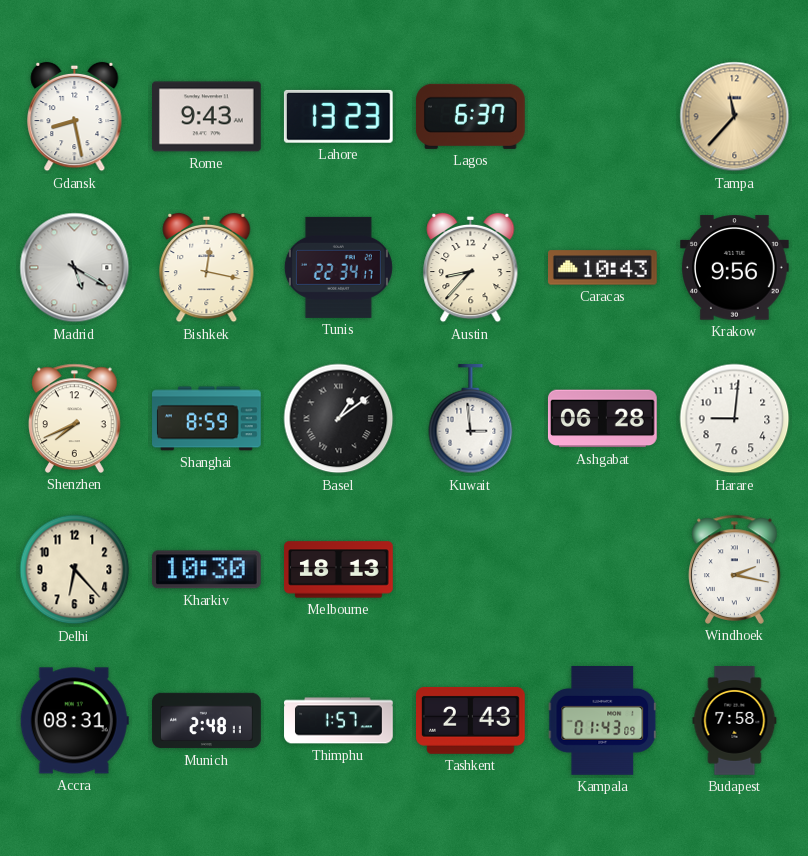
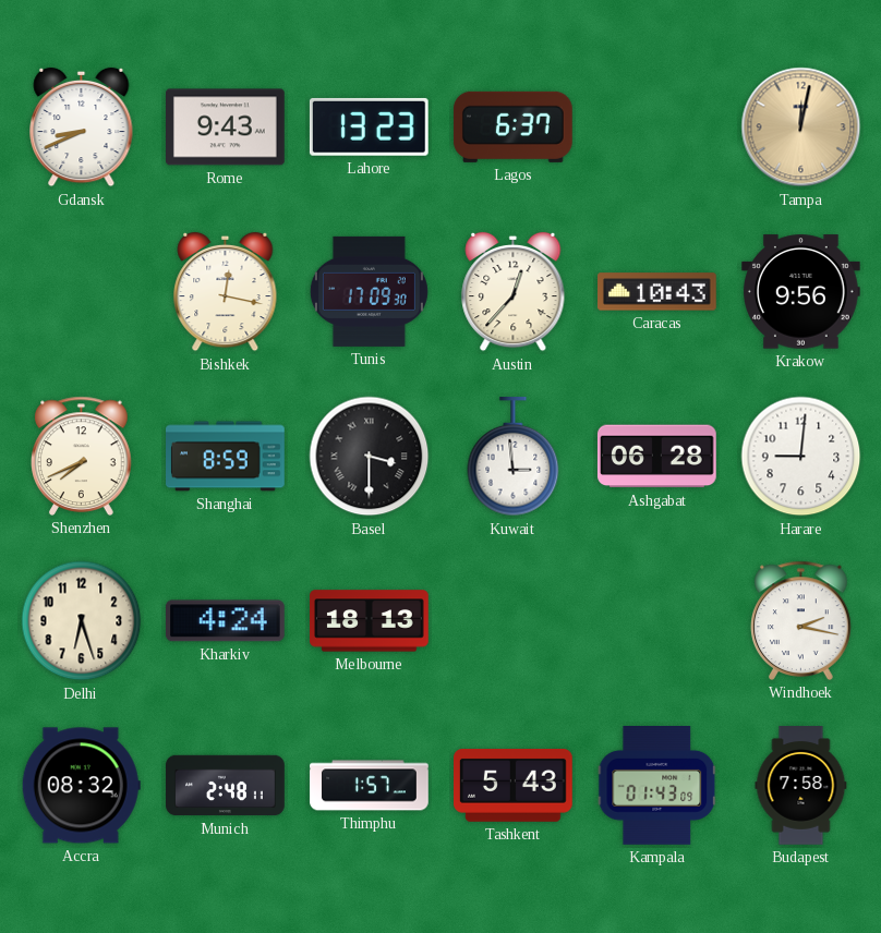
Gdansk: 8:28 -> 8:41
Tampa: 11:37 -> 12:02
Madrid: 5:20 -> none
Tunis: 22:34 -> 17:09
Austin: 8:37 -> 12:37
Basel: 1:09 -> 3:30
Delhi: 6:23 -> 6:27
Kharkiv: 10:30 -> 4:24
Accra: 08:31 -> 08:32
Tashkent: 2:43 -> 5:43
